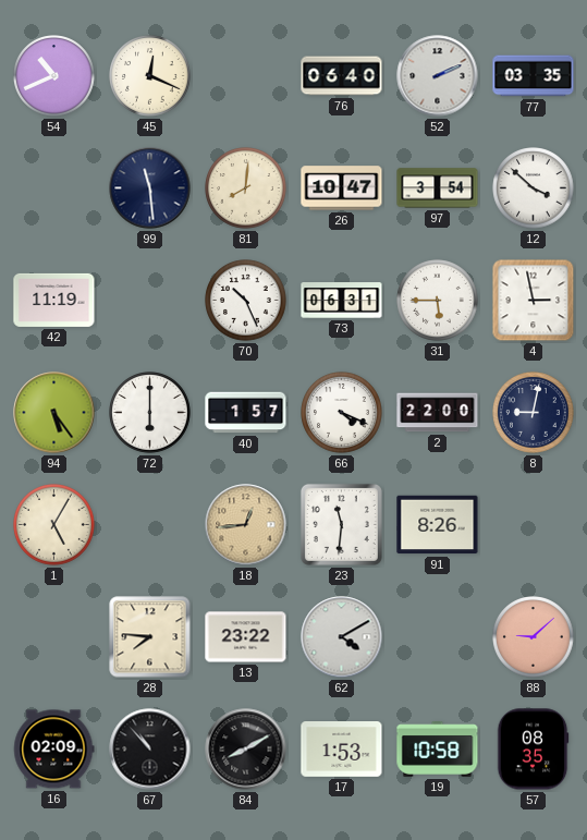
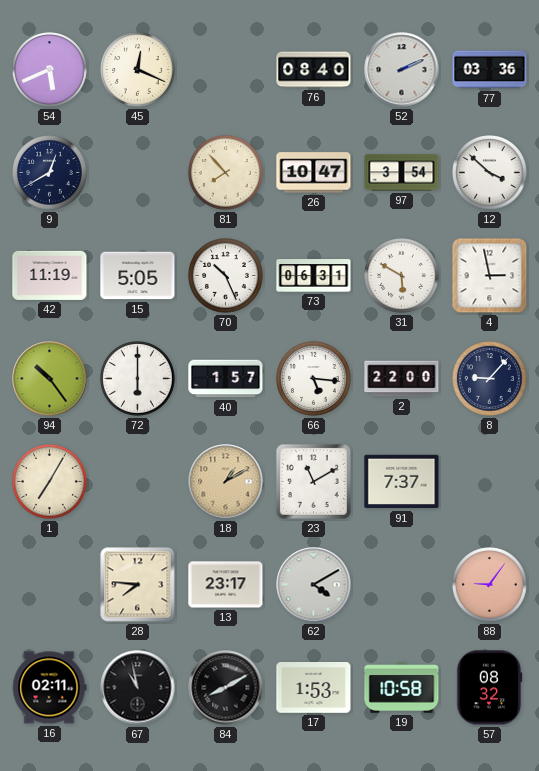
54: 10:41 -> 5:41
76: 06:40 -> 08:40
77: 03:35 -> 03:36
9: none -> 12:40
99: 11:29 -> none
81: 8:01 -> 7:53
15: none -> 5:05
31: 5:45 -> 5:50
94: 5:24 -> 10:24
66: 4:19 -> 5:16
8: 9:02 -> 9:07
1: 5:05 -> 7:05
18: 12:44 -> 1:10
23: 11:31 -> 11:10
91: 8:26 -> 7:37
13: 23:22 -> 23:17
88: 9:08 -> 9:06
16: 02:09 -> 02:11
67: 10:53 -> 10:58
57: 08:35 -> 08:32
